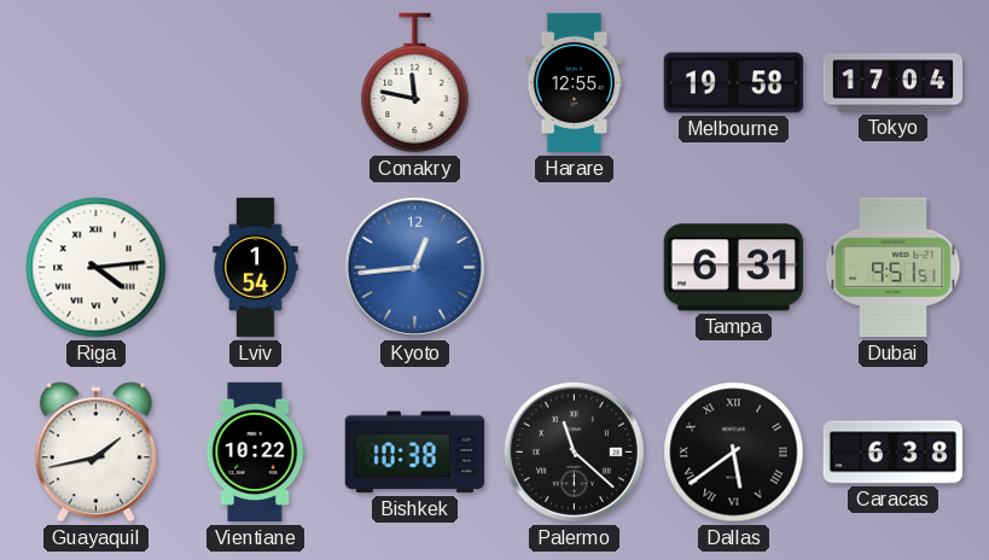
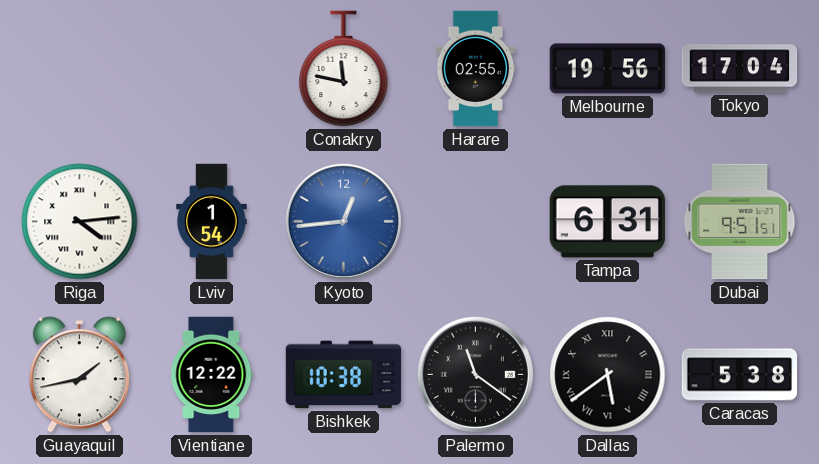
Harare: 12:55 -> 02:55
Melbourne: 19:58 -> 19:56
Vientiane: 10:22 -> 12:22
Palermo: 11:22 -> 11:21
Caracas: 6:38 -> 5:38
